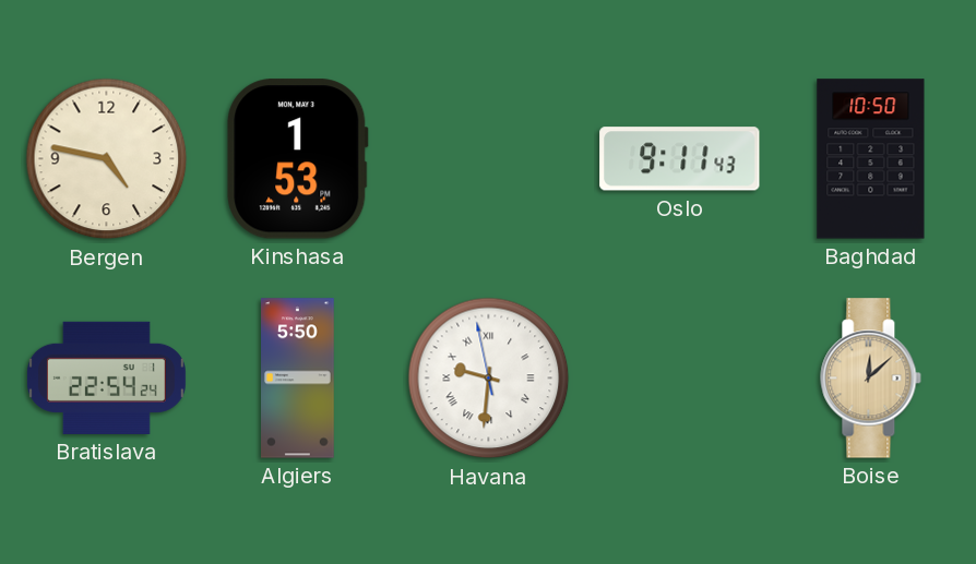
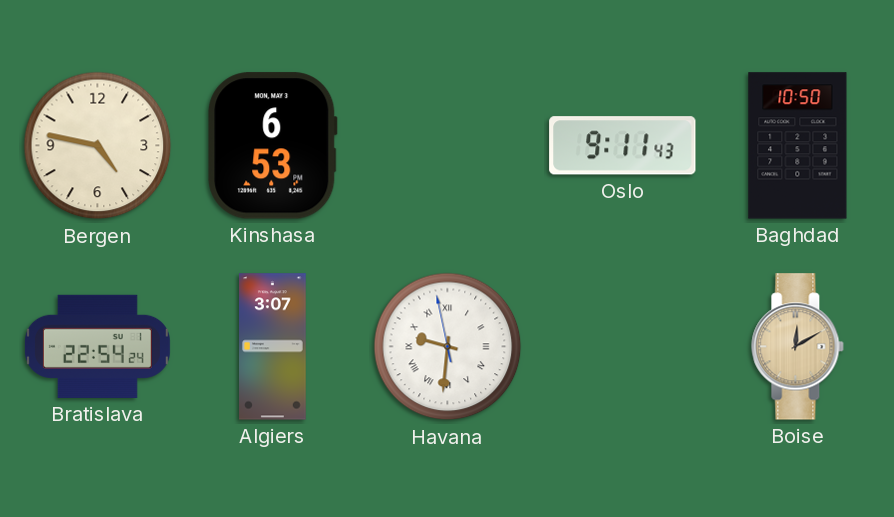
Kinshasa: 1:53 -> 6:53
Algiers: 5:50 -> 3:07
Boise: 12:08 -> 12:10
